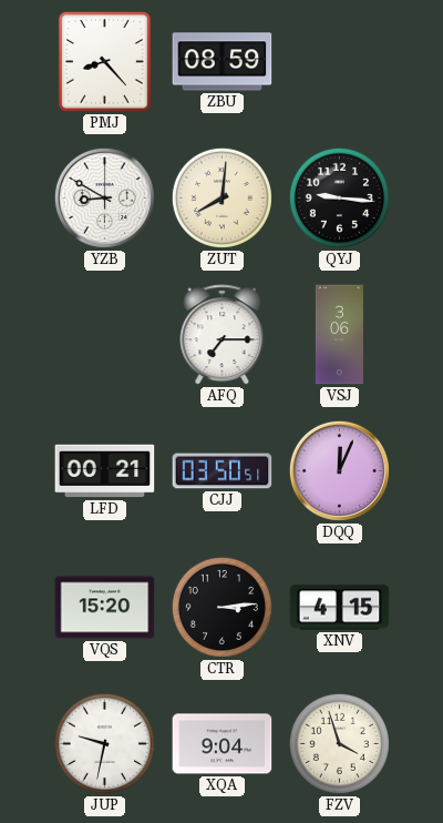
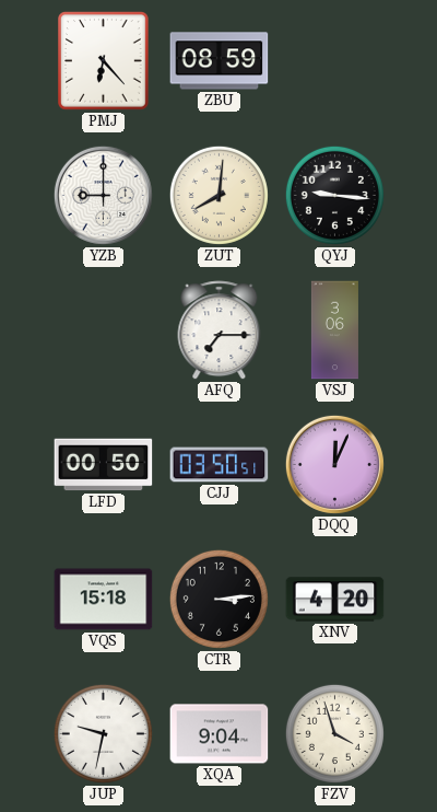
PMJ: 8:23 -> 6:23
YZB: 8:50 -> 9:00
LFD: 00:21 -> 00:50
VQS: 15:20 -> 15:18
XNV: 4:15 -> 4:20
